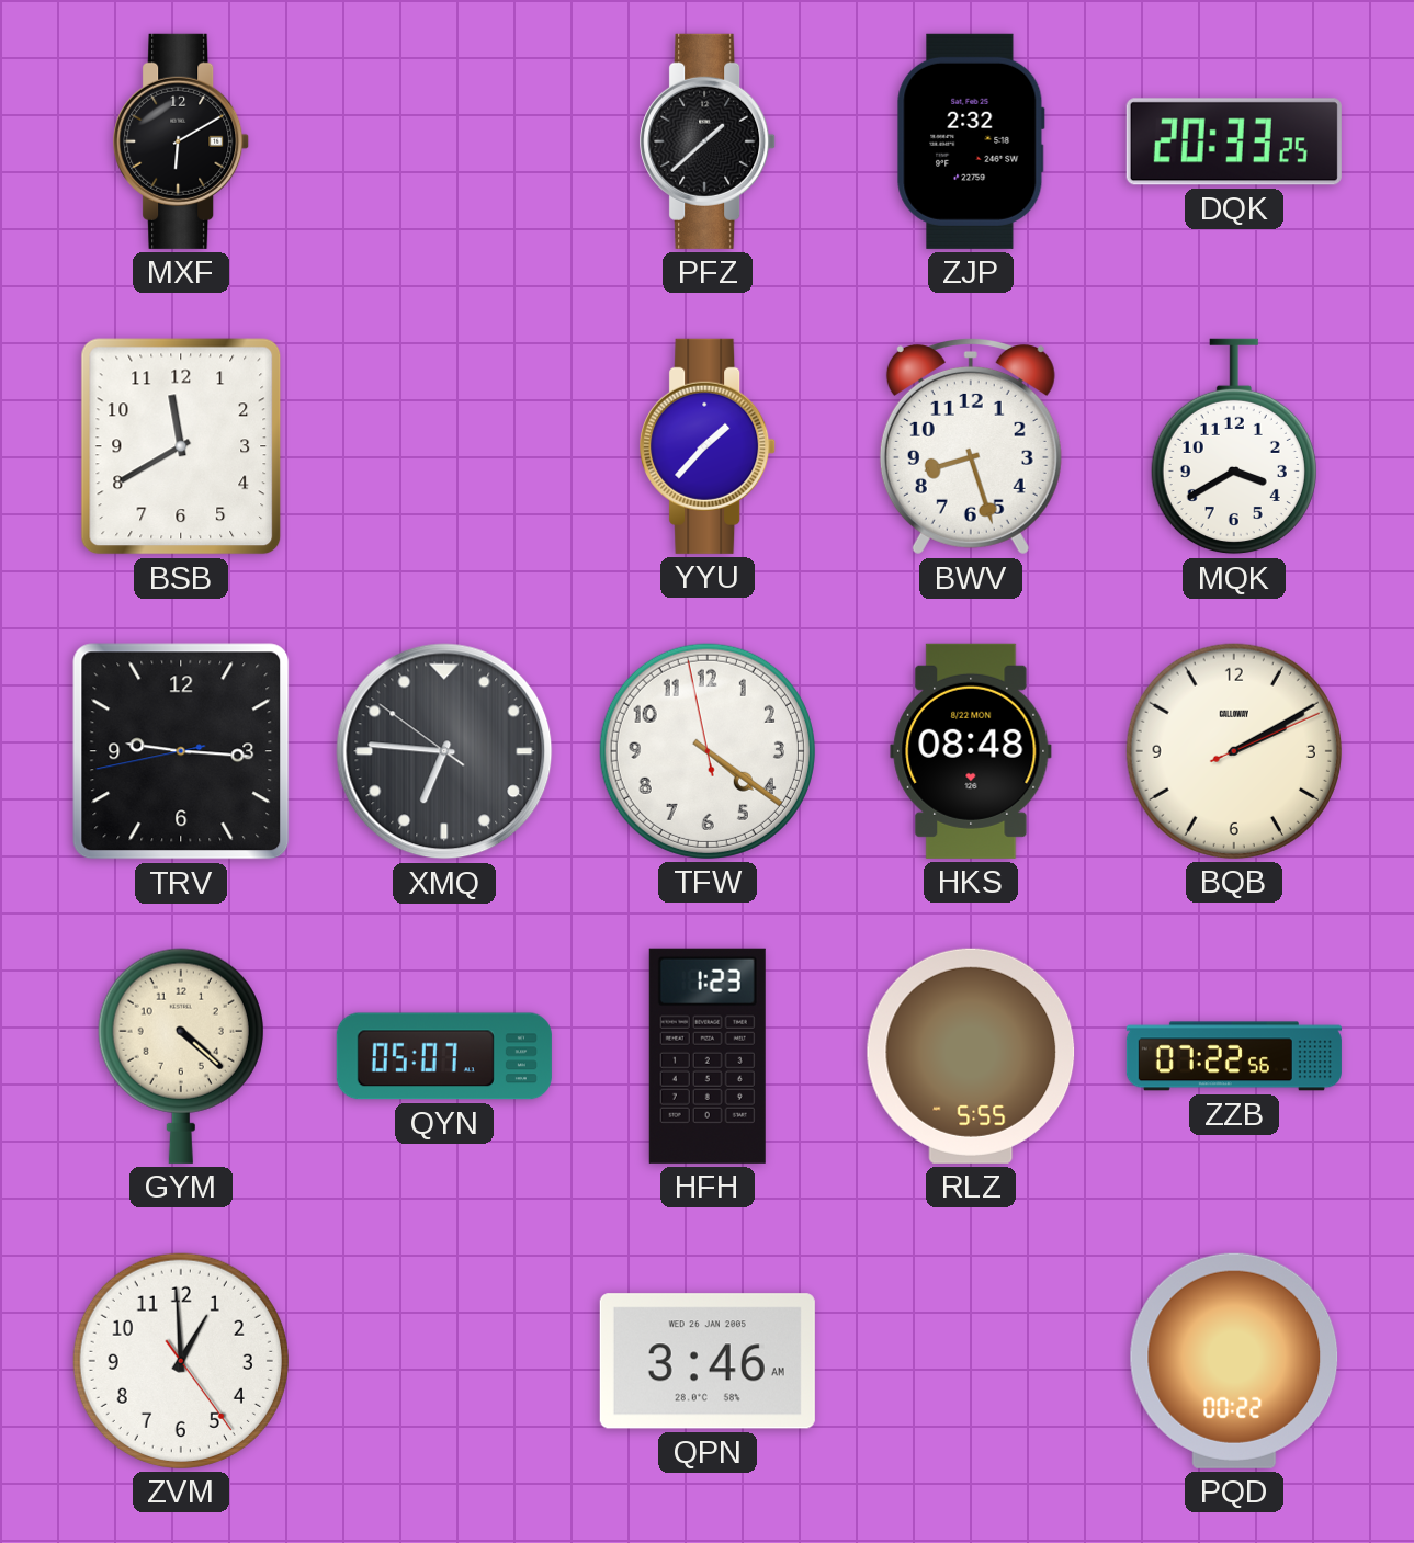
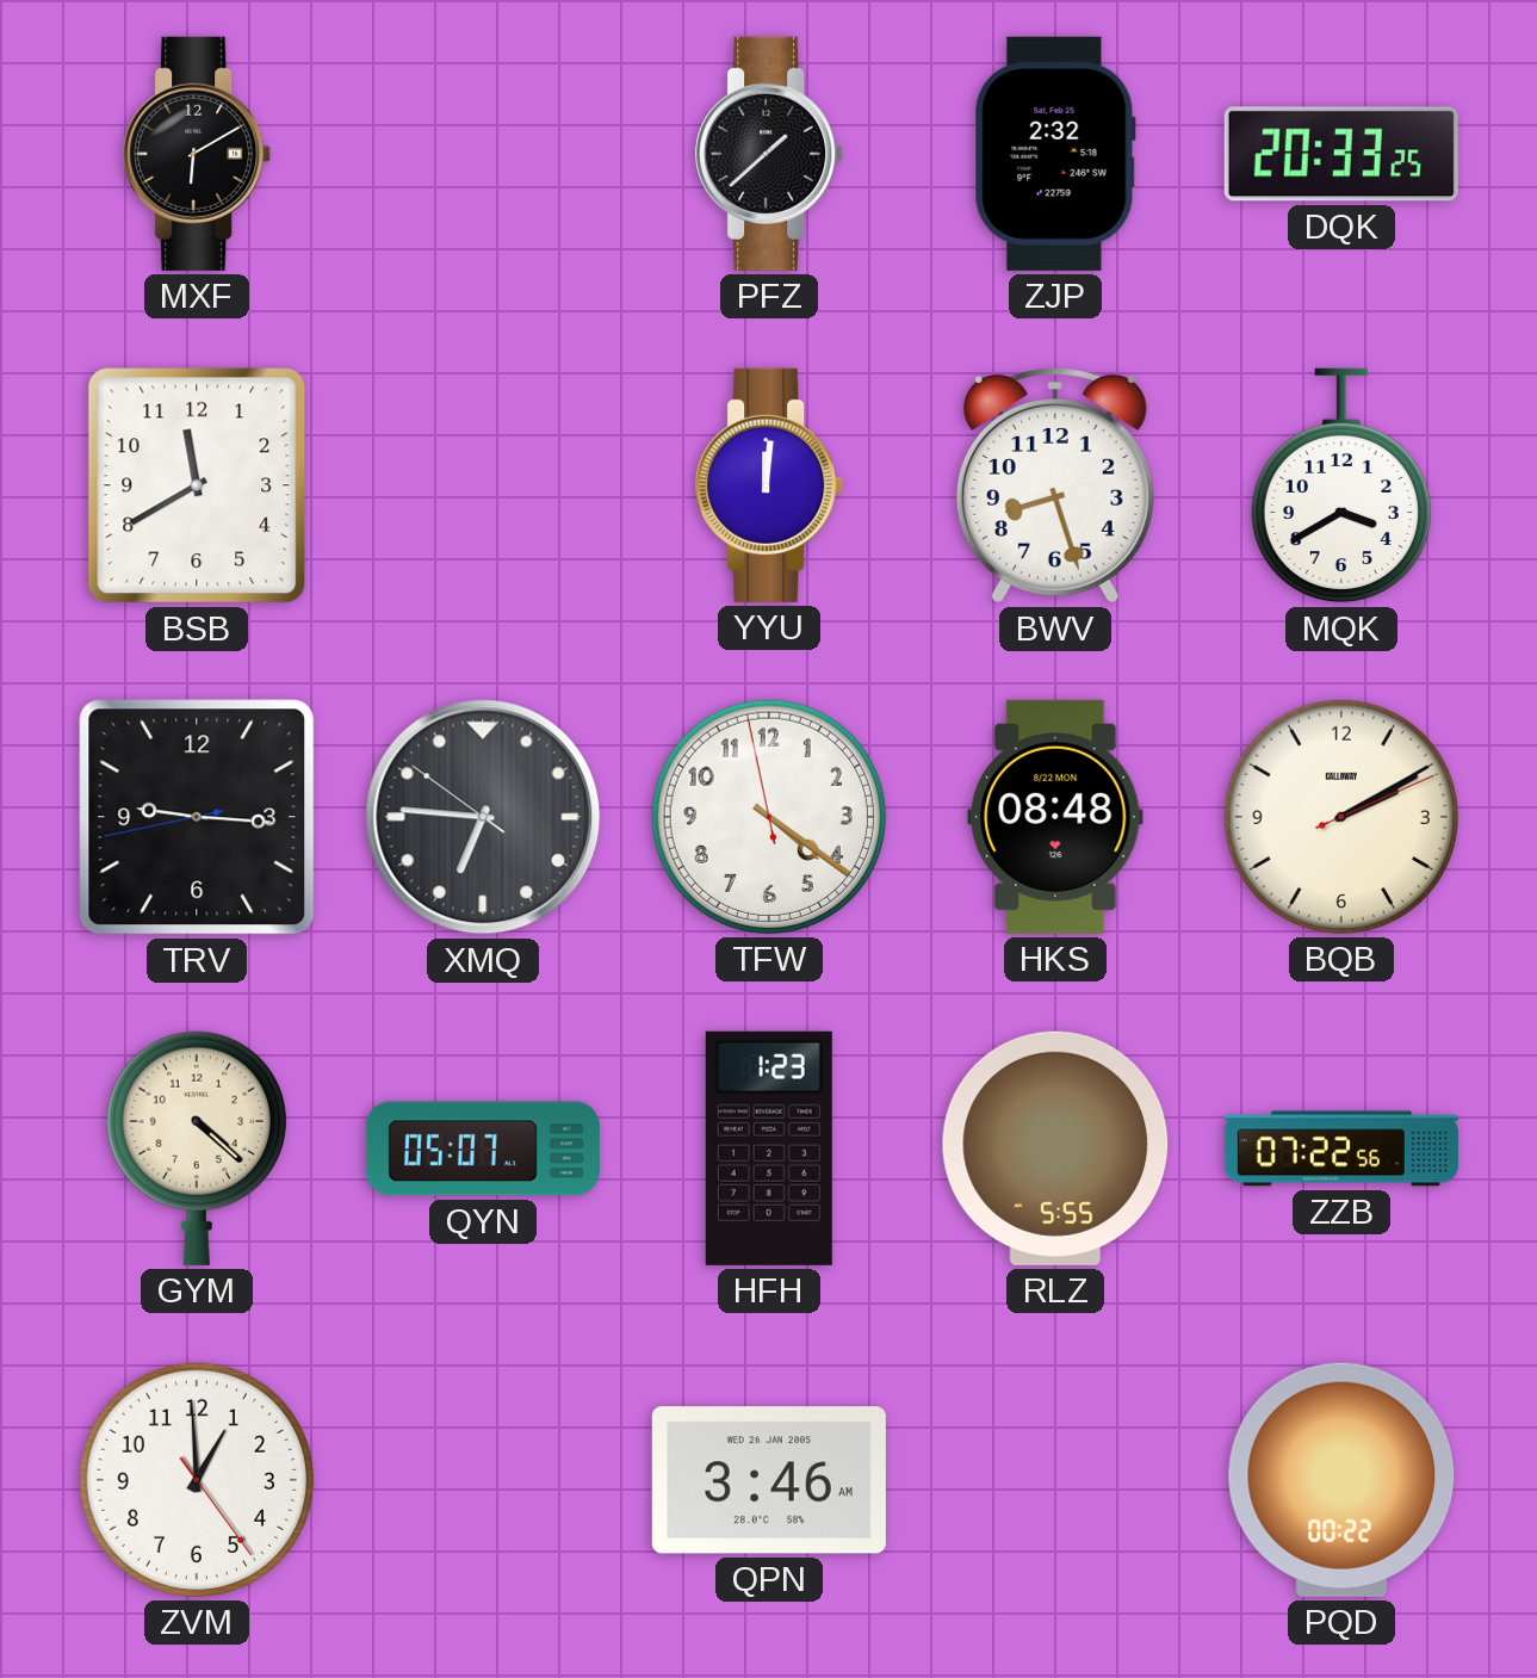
YYU: 1:37 -> 12:01
